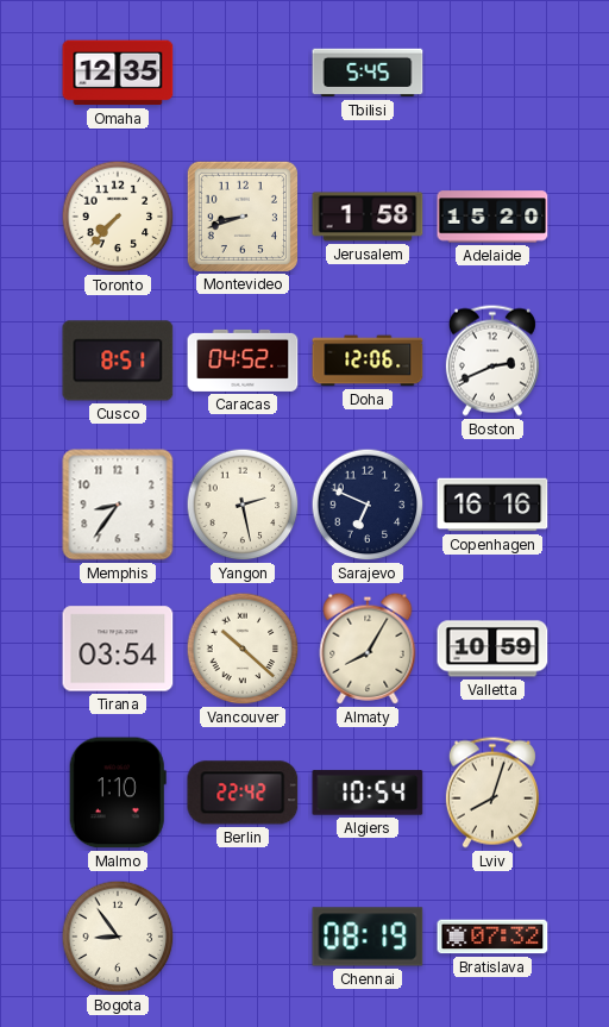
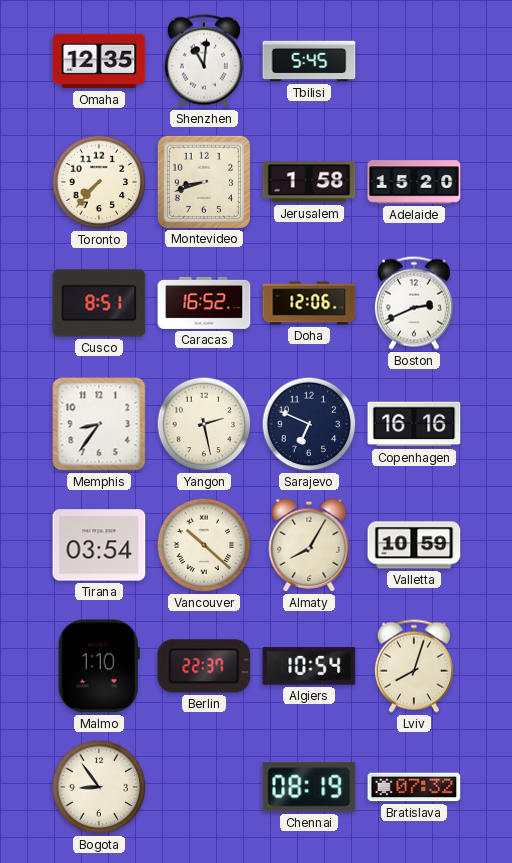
Shenzhen: none -> 11:01
Caracas: 04:52 -> 16:52
Berlin: 22:42 -> 22:37
